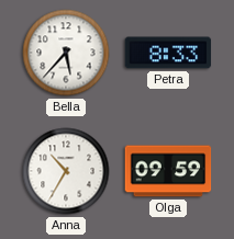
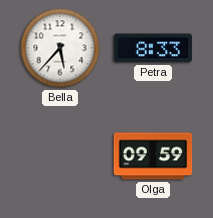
Anna: 10:35 -> none
